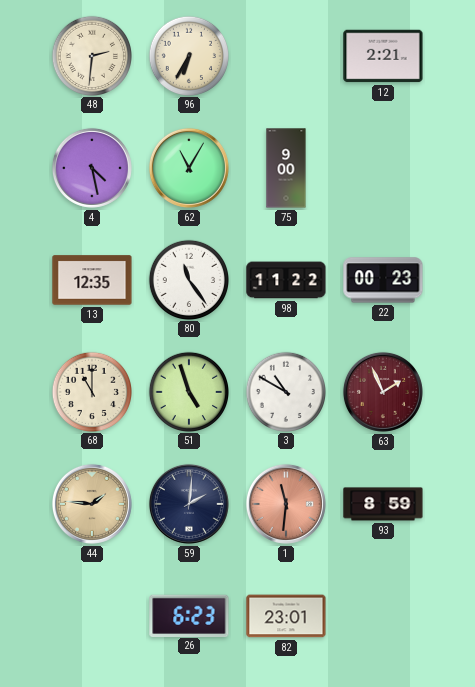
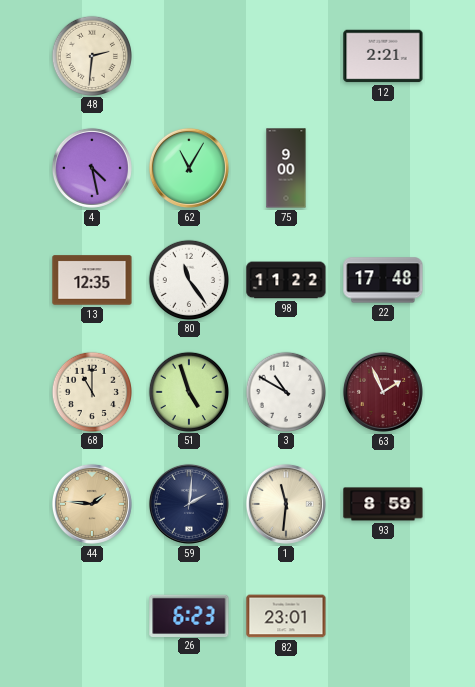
96: 6:35 -> none
22: 00:23 -> 17:48
1 dial: salmon -> cream
